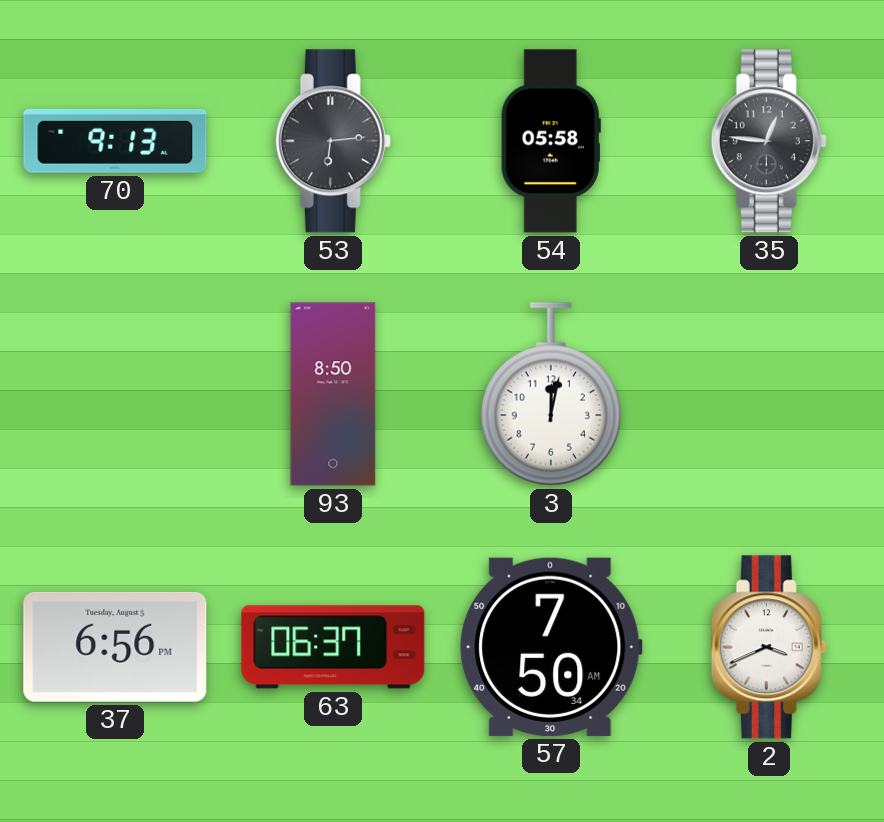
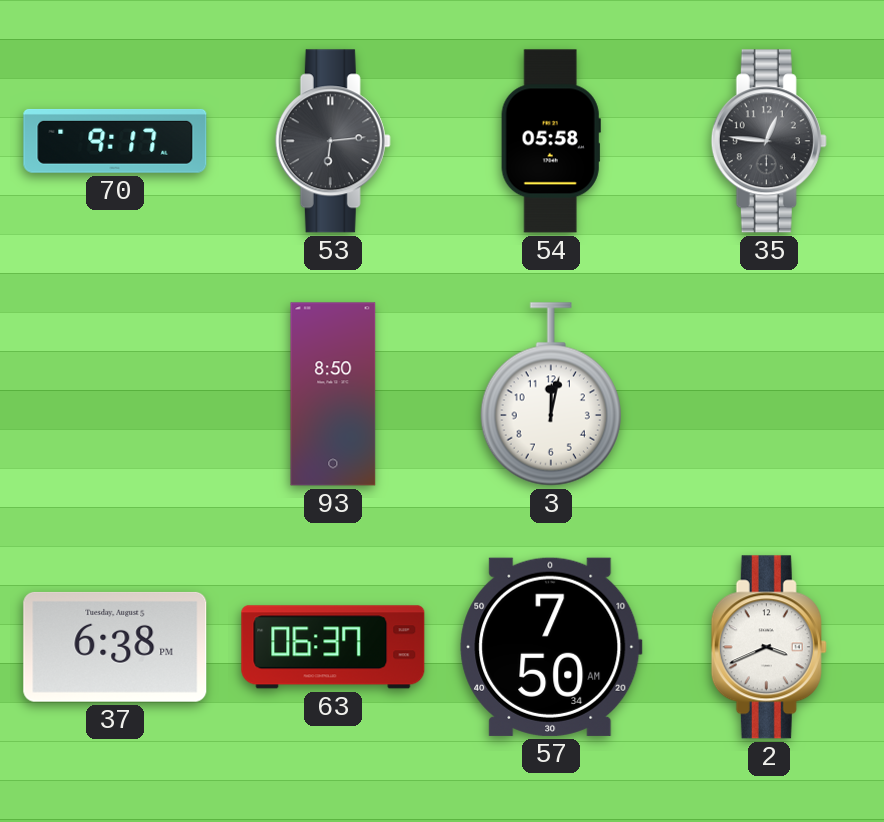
70: 9:13 -> 9:17
37: 6:56 -> 6:38
